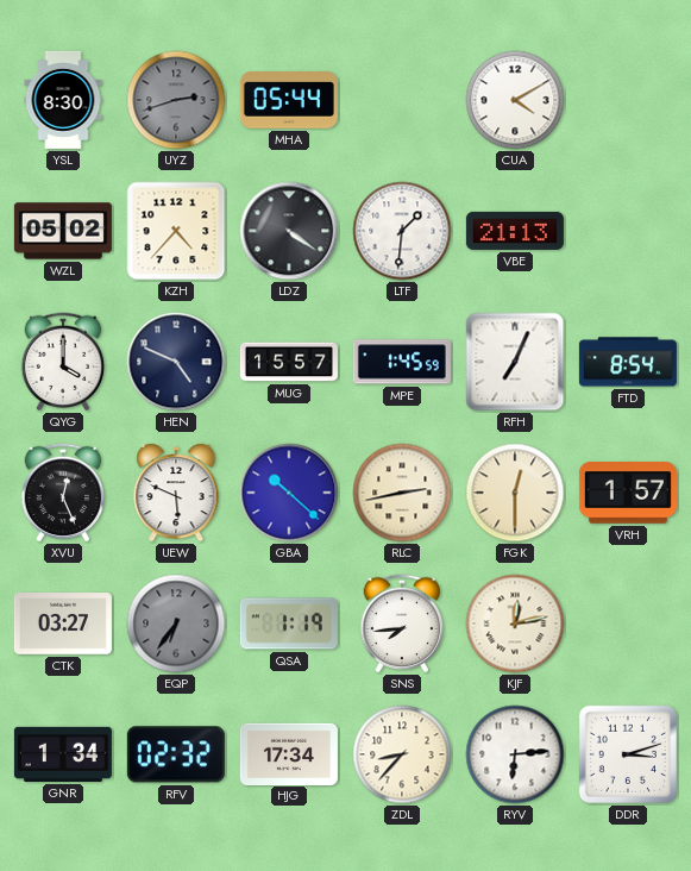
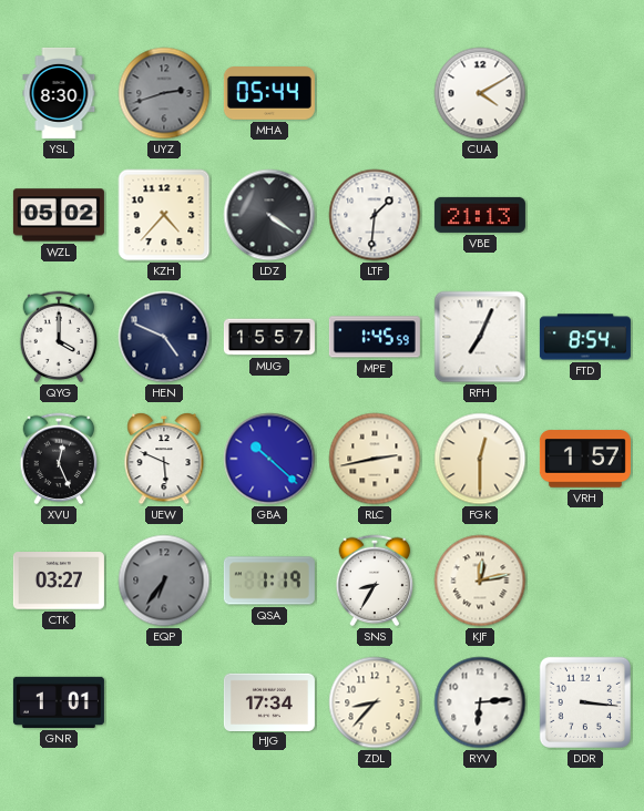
SNS: 7:44 -> 8:35
GNR: 1:34 -> 1:01
RFV: 02:32 -> none
DDR: 3:12 -> 3:16
